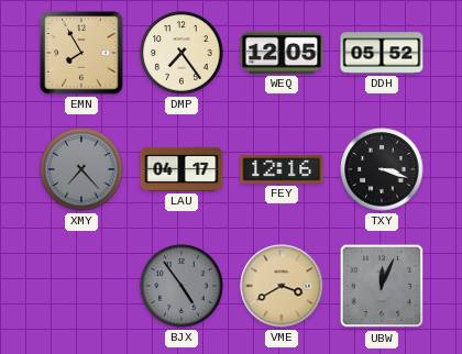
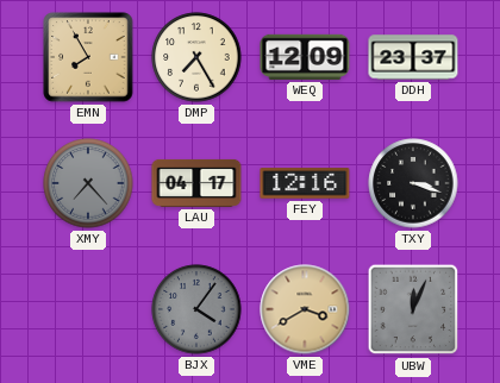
DMP: 7:24 -> 7:25
WEQ: 12:05 -> 12:09
DDH: 05:52 -> 23:37
BJX: 4:54 -> 4:06
